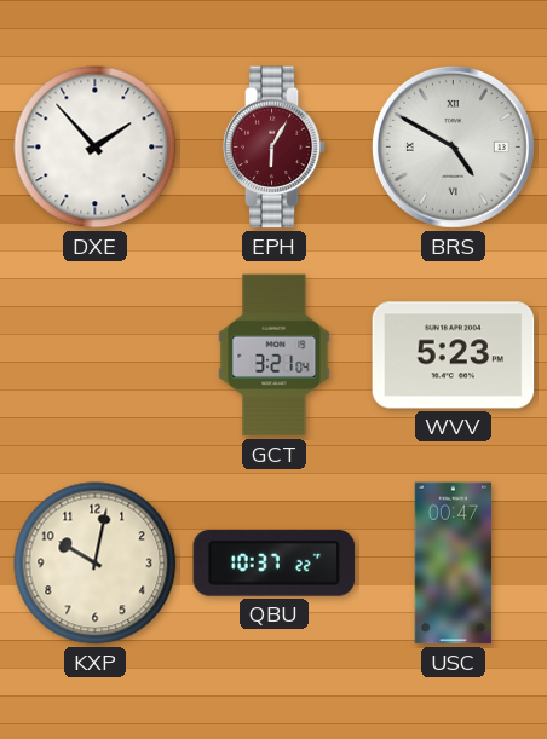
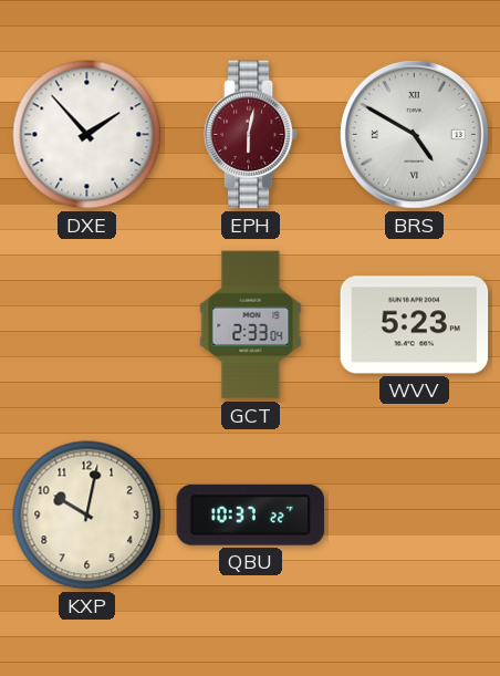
EPH: 6:05 -> 6:02
GCT: 3:21 -> 2:33
USC: 00:47 -> none
